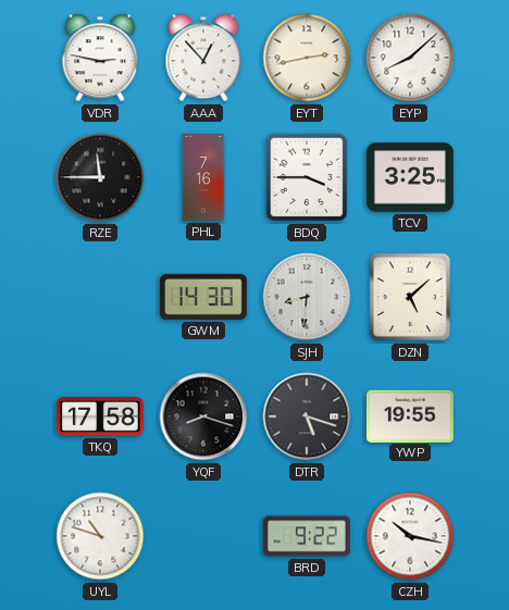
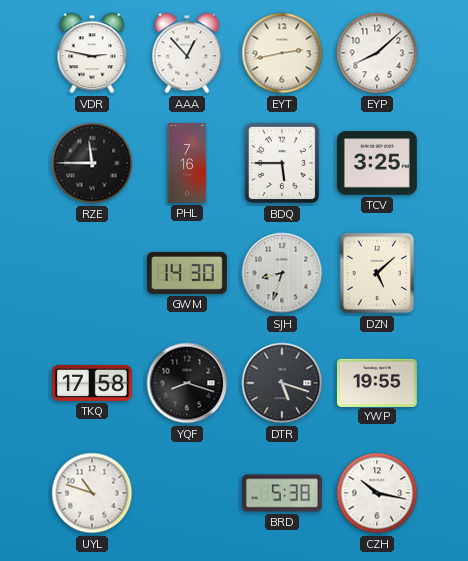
BDQ: 3:45 -> 5:45
SJH: 8:31 -> 8:33
BRD: 9:22 -> 5:38
